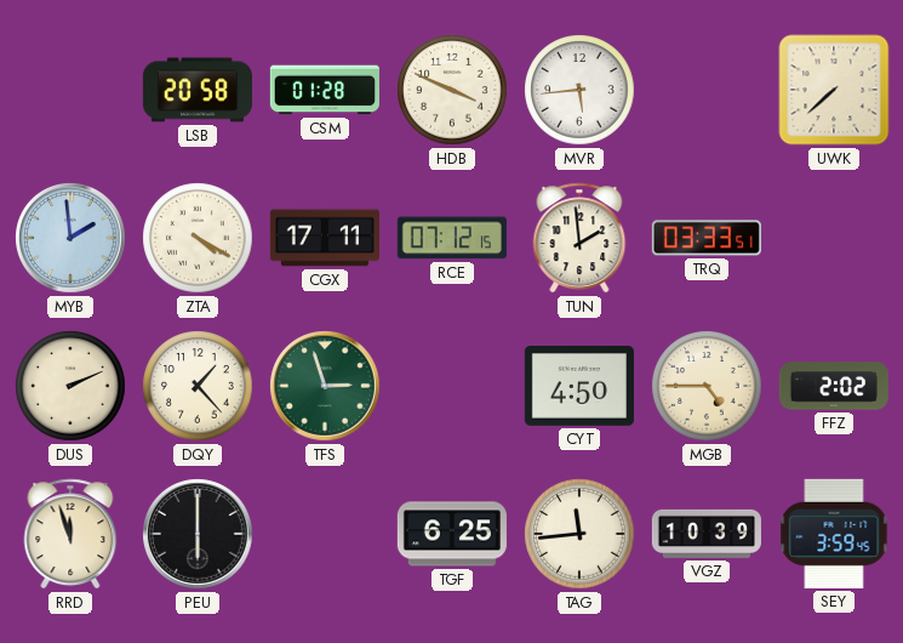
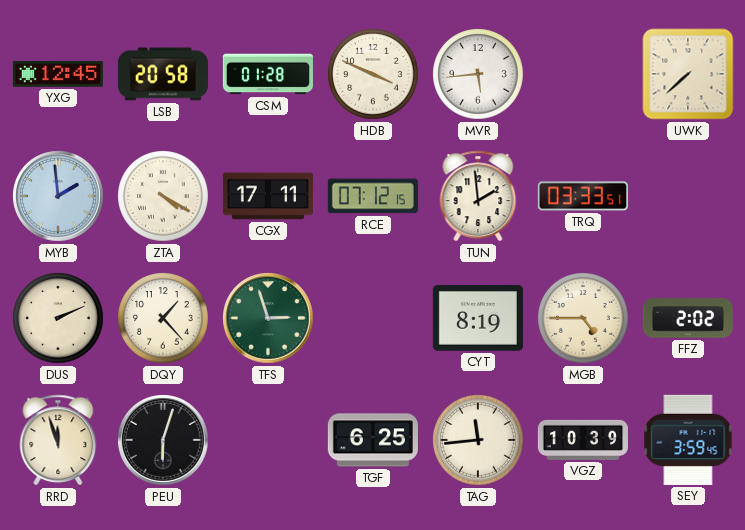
YXG: none -> 12:45
CYT: 4:50 -> 8:19
PEU: 6:00 -> 6:03
